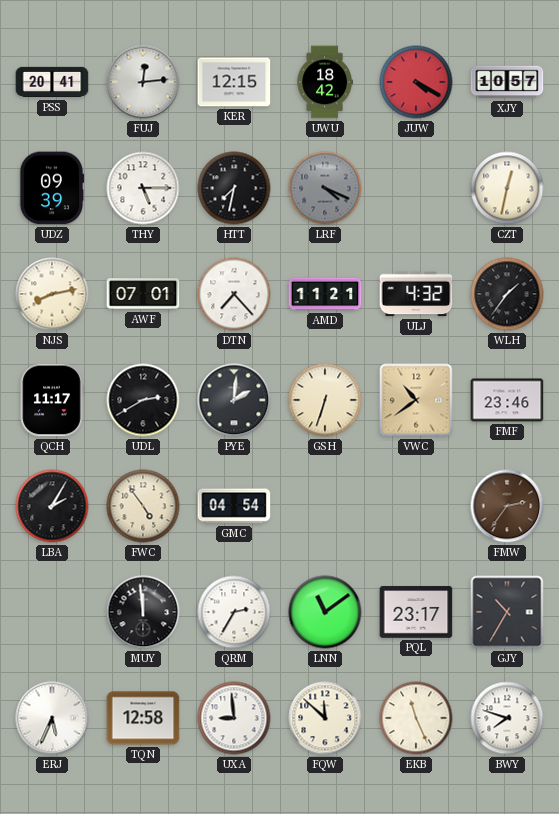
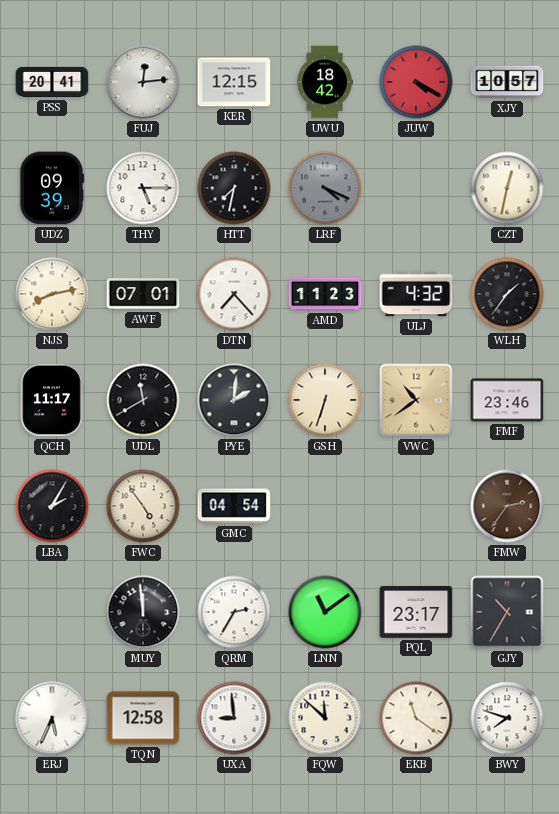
AMD: 11:21 -> 11:23
UDL: 2:40 -> 11:40
EKB: 11:26 -> 11:21
